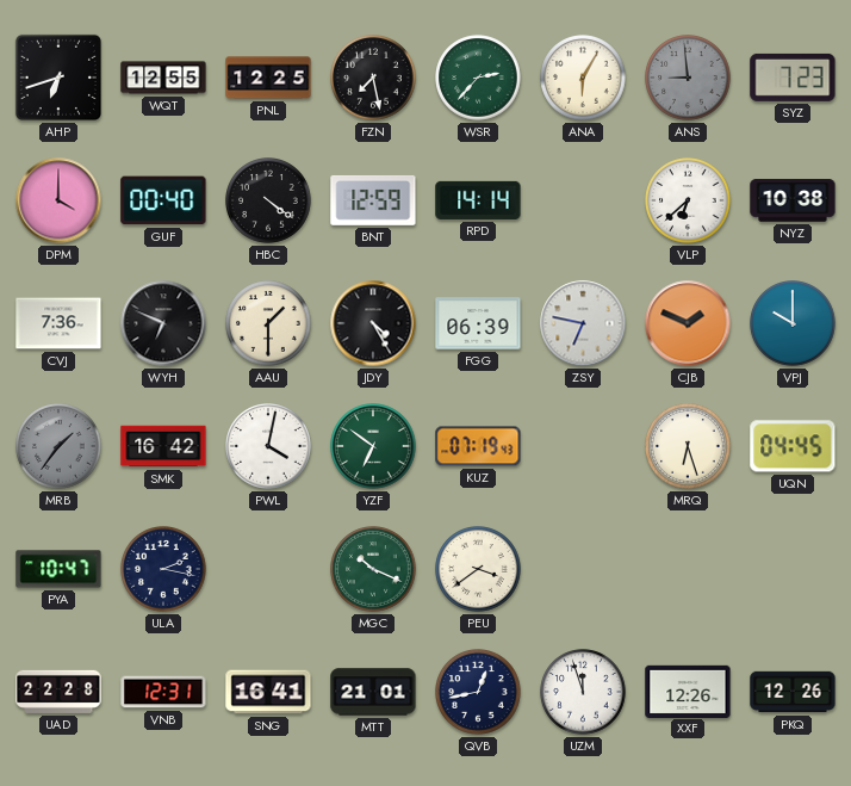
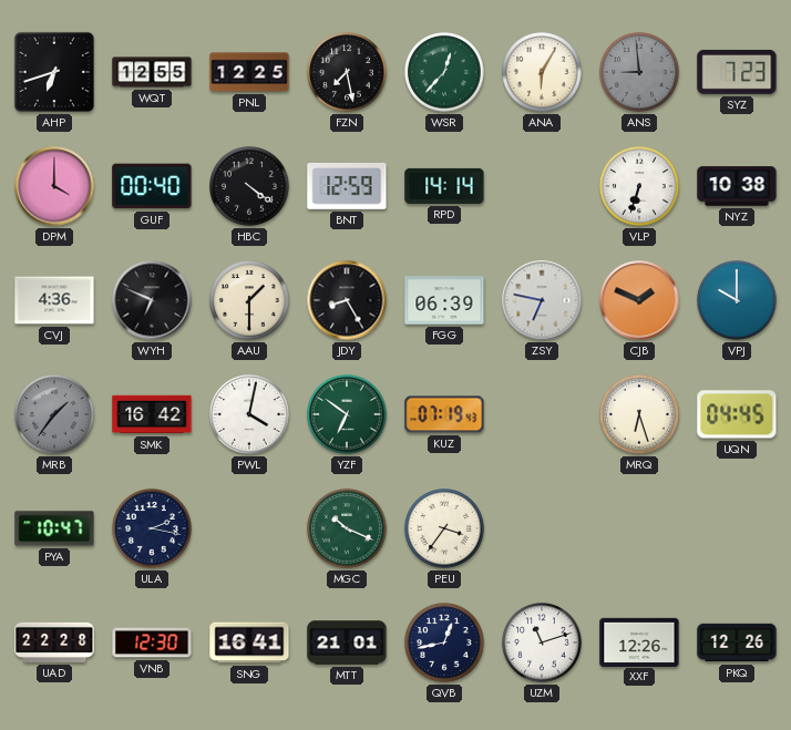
WSR: 2:37 -> 12:37
VLP: 6:38 -> 6:33
CVJ: 7:36 -> 4:36
JDY: 4:25 -> 8:25
PEU: 3:39 -> 3:36
VNB: 12:31 -> 12:30
UZM: 11:57 -> 11:12
